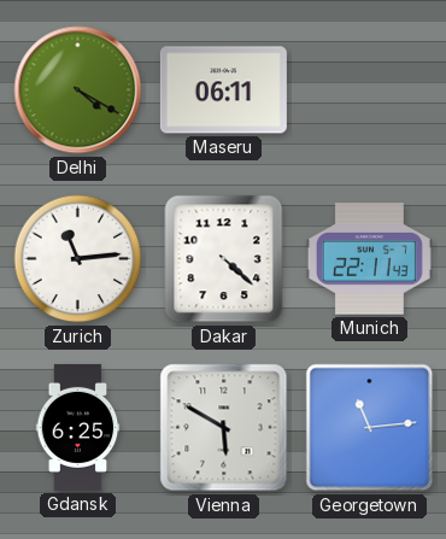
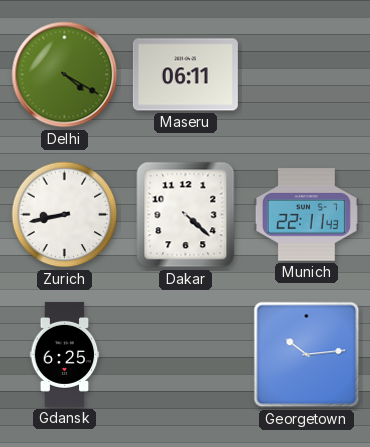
Zurich: 11:14 -> 8:43
Vienna: 5:50 -> none
Georgetown: 11:14 -> 10:14
